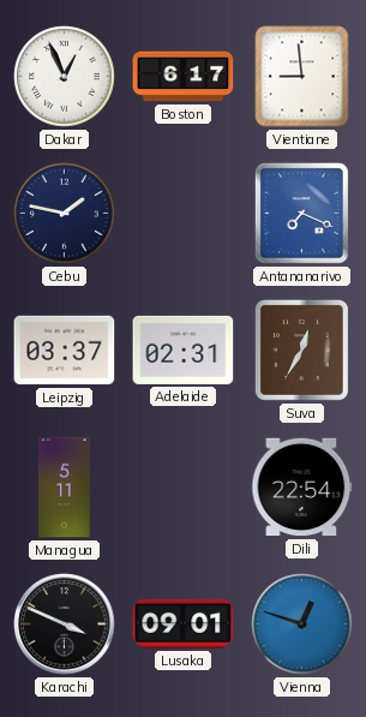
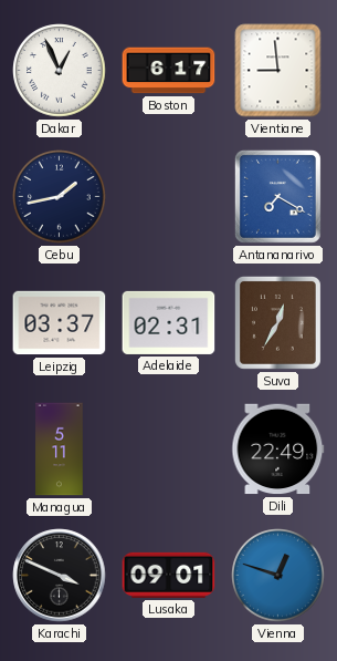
Cebu: 1:47 -> 1:43
Antananarivo: 7:19 -> 7:20
Dili: 22:54 -> 22:49
